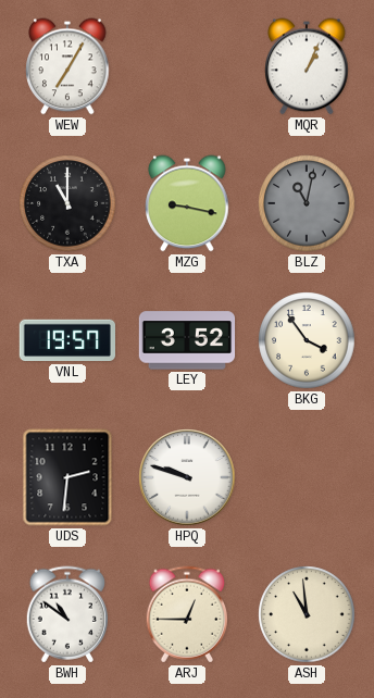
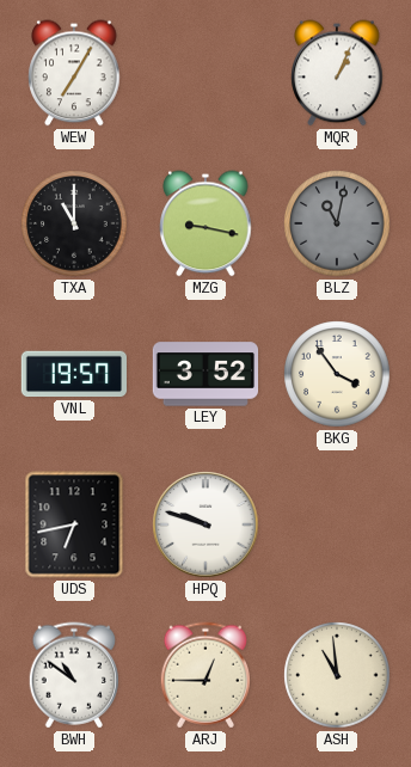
UDS: 2:31 -> 6:43
